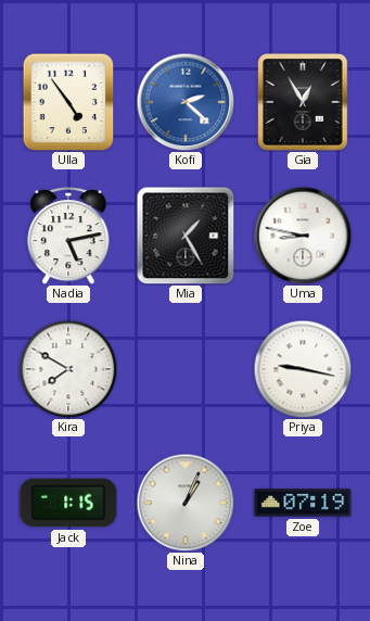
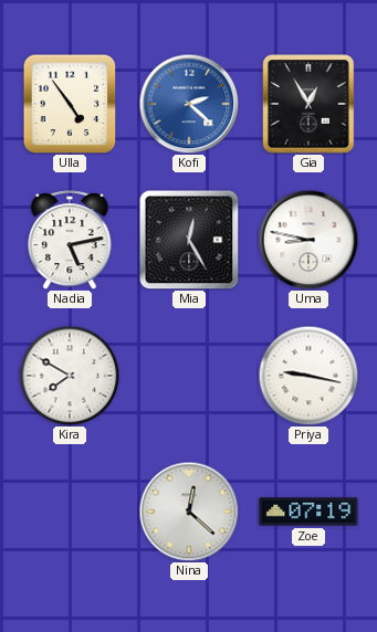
Mia: 1:25 -> 12:25
Jack: 1:15 -> none
Nina: 1:04 -> 12:22
